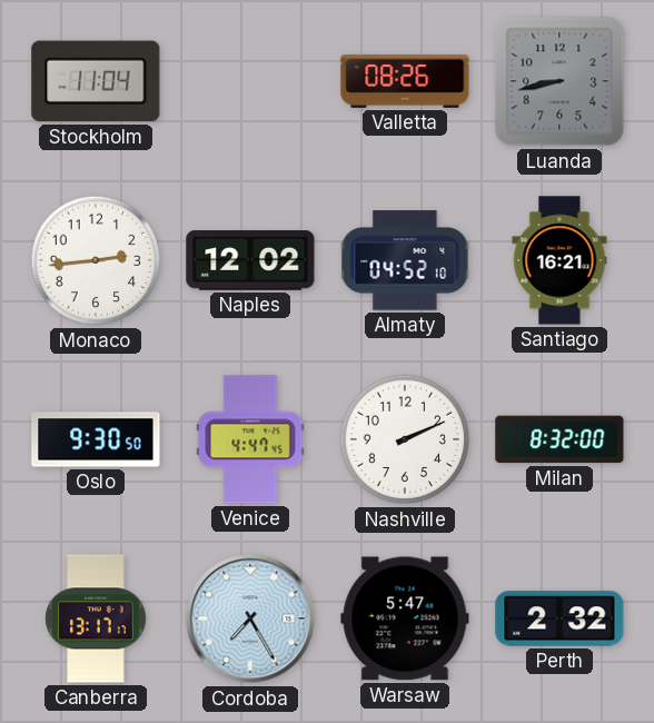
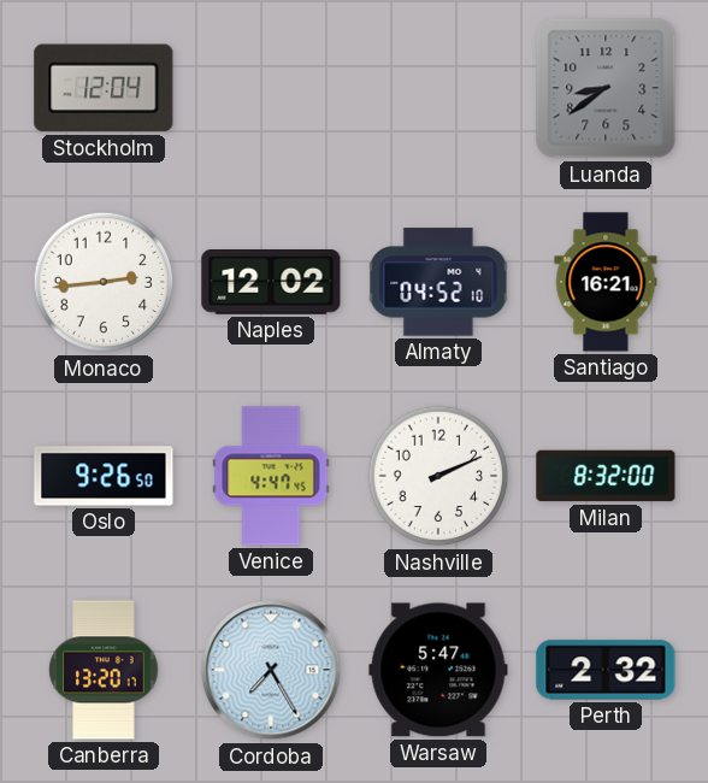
Stockholm: 11:04 -> 12:04
Valletta: 08:26 -> none
Luanda: 8:43 -> 8:39
Oslo: 9:30 -> 9:26
Canberra: 13:17 -> 13:20
